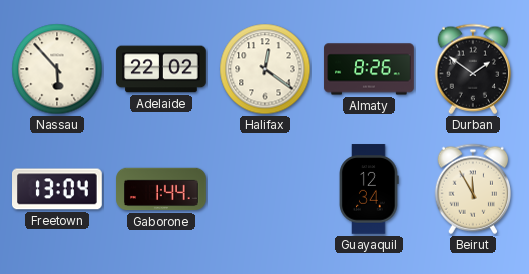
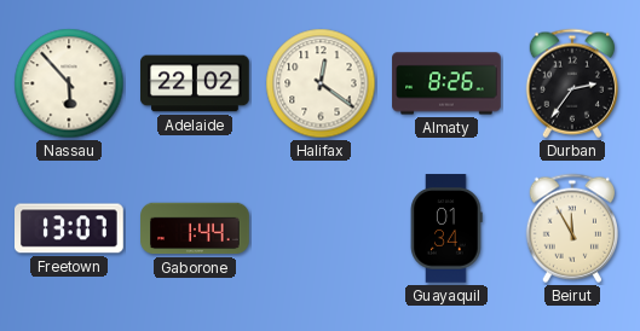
Durban: 1:51 -> 2:36
Freetown: 13:04 -> 13:07
Guayaquil: 12:34 -> 01:34
